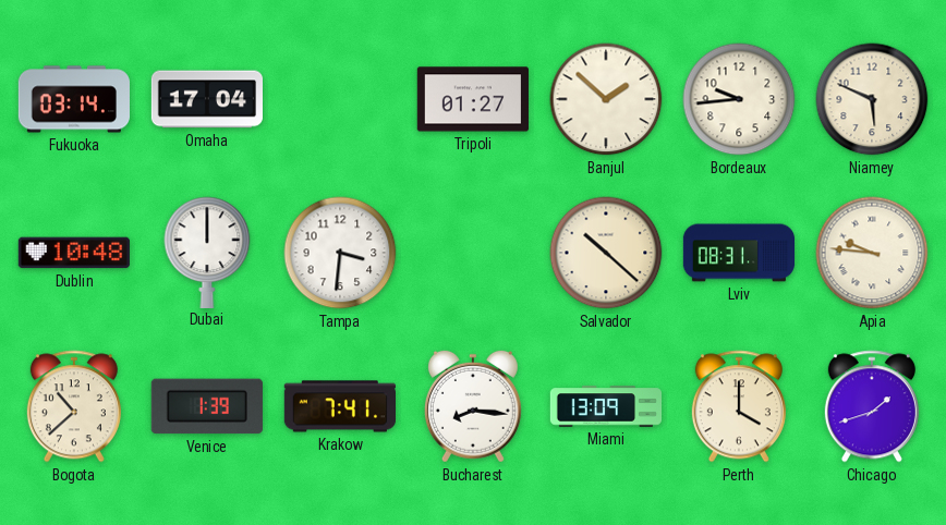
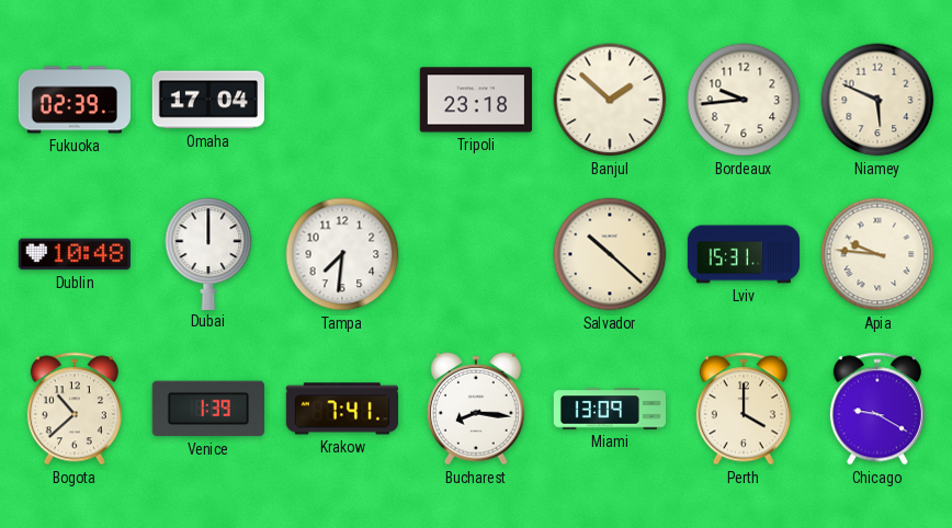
Fukuoka: 03:14 -> 02:39
Tripoli: 01:27 -> 23:18
Tampa: 3:31 -> 7:31
Lviv: 08:31 -> 15:31
Chicago: 1:42 -> 9:20
